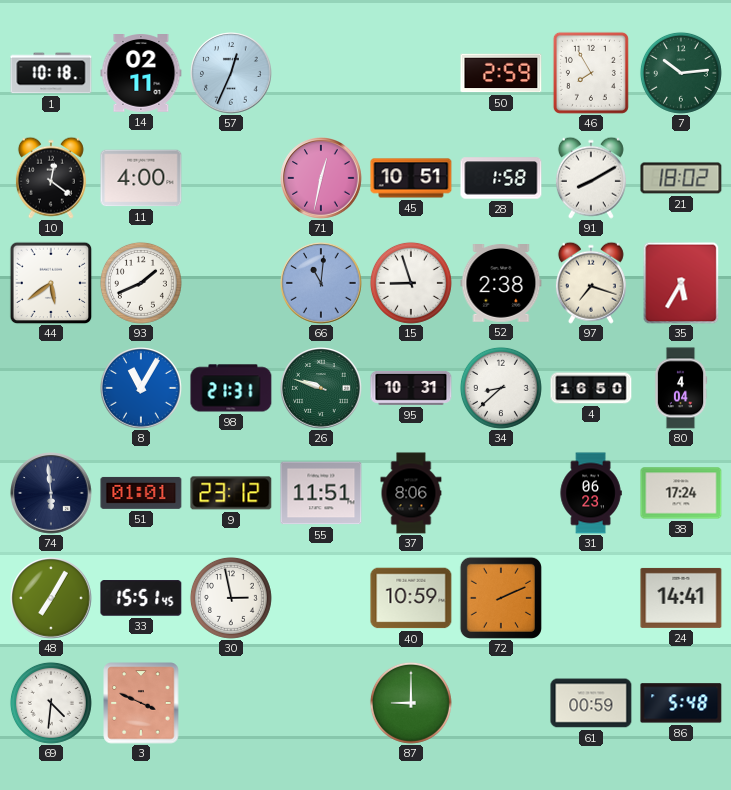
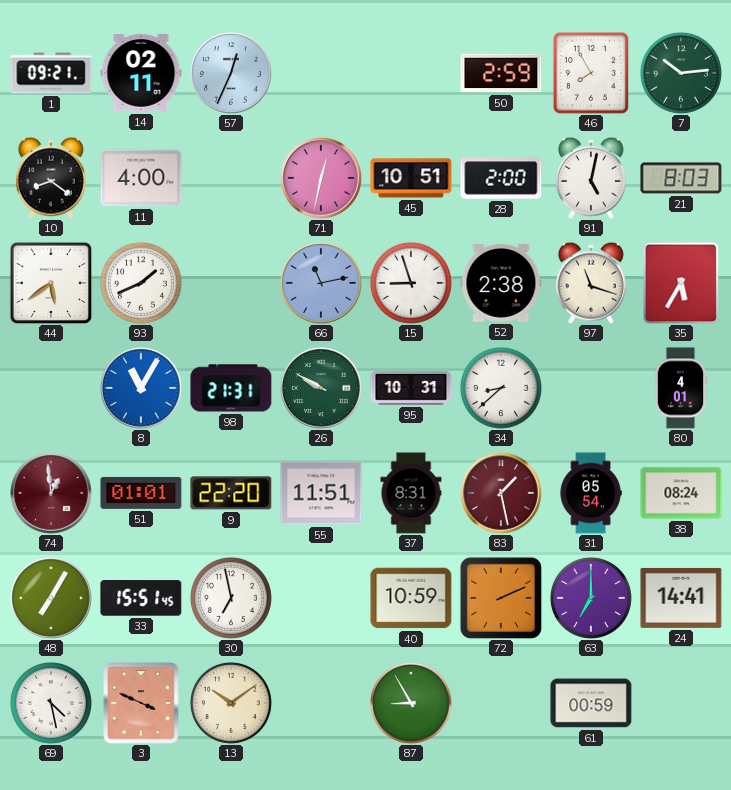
1: 10:18 -> 09:21
10: 12:21 -> 8:21
28: 1:58 -> 2:00
91: 8:10 -> 5:02
21: 18:02 -> 8:03
66: 11:01 -> 11:13
97: 7:18 -> 11:18
26: 9:48 -> 9:50
4: 16:50 -> none
80: 4:04 -> 4:01
74: 5:59 -> 12:59
74 dial: navy -> burgundy
9: 23:12 -> 22:20
37: 8:06 -> 8:31
83: none -> 1:28
31: 06:23 -> 05:54
38: 17:24 -> 08:24
30: 2:58 -> 6:58
63: none -> 7:00
69: 4:31 -> 4:28
13: none -> 10:09
87: 9:00 -> 8:55
86: 5:48 -> none
